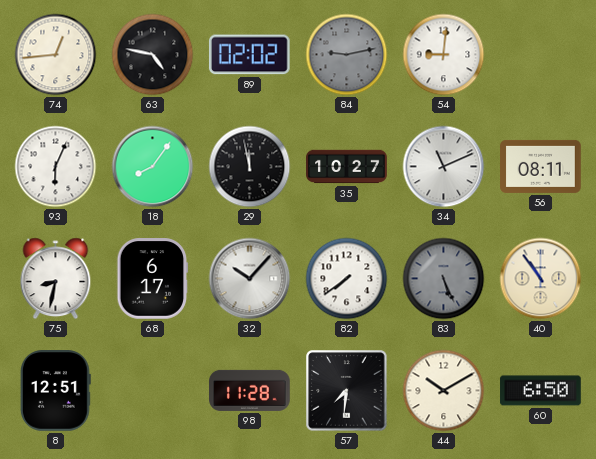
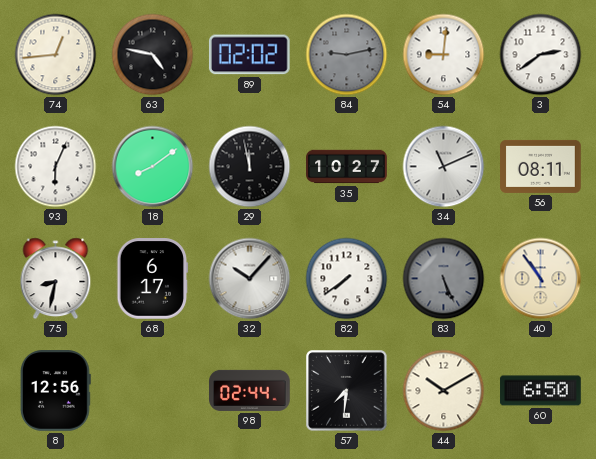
3: none -> 2:39
18: 8:06 -> 8:09
8: 12:51 -> 12:56
98: 11:28 -> 02:44
